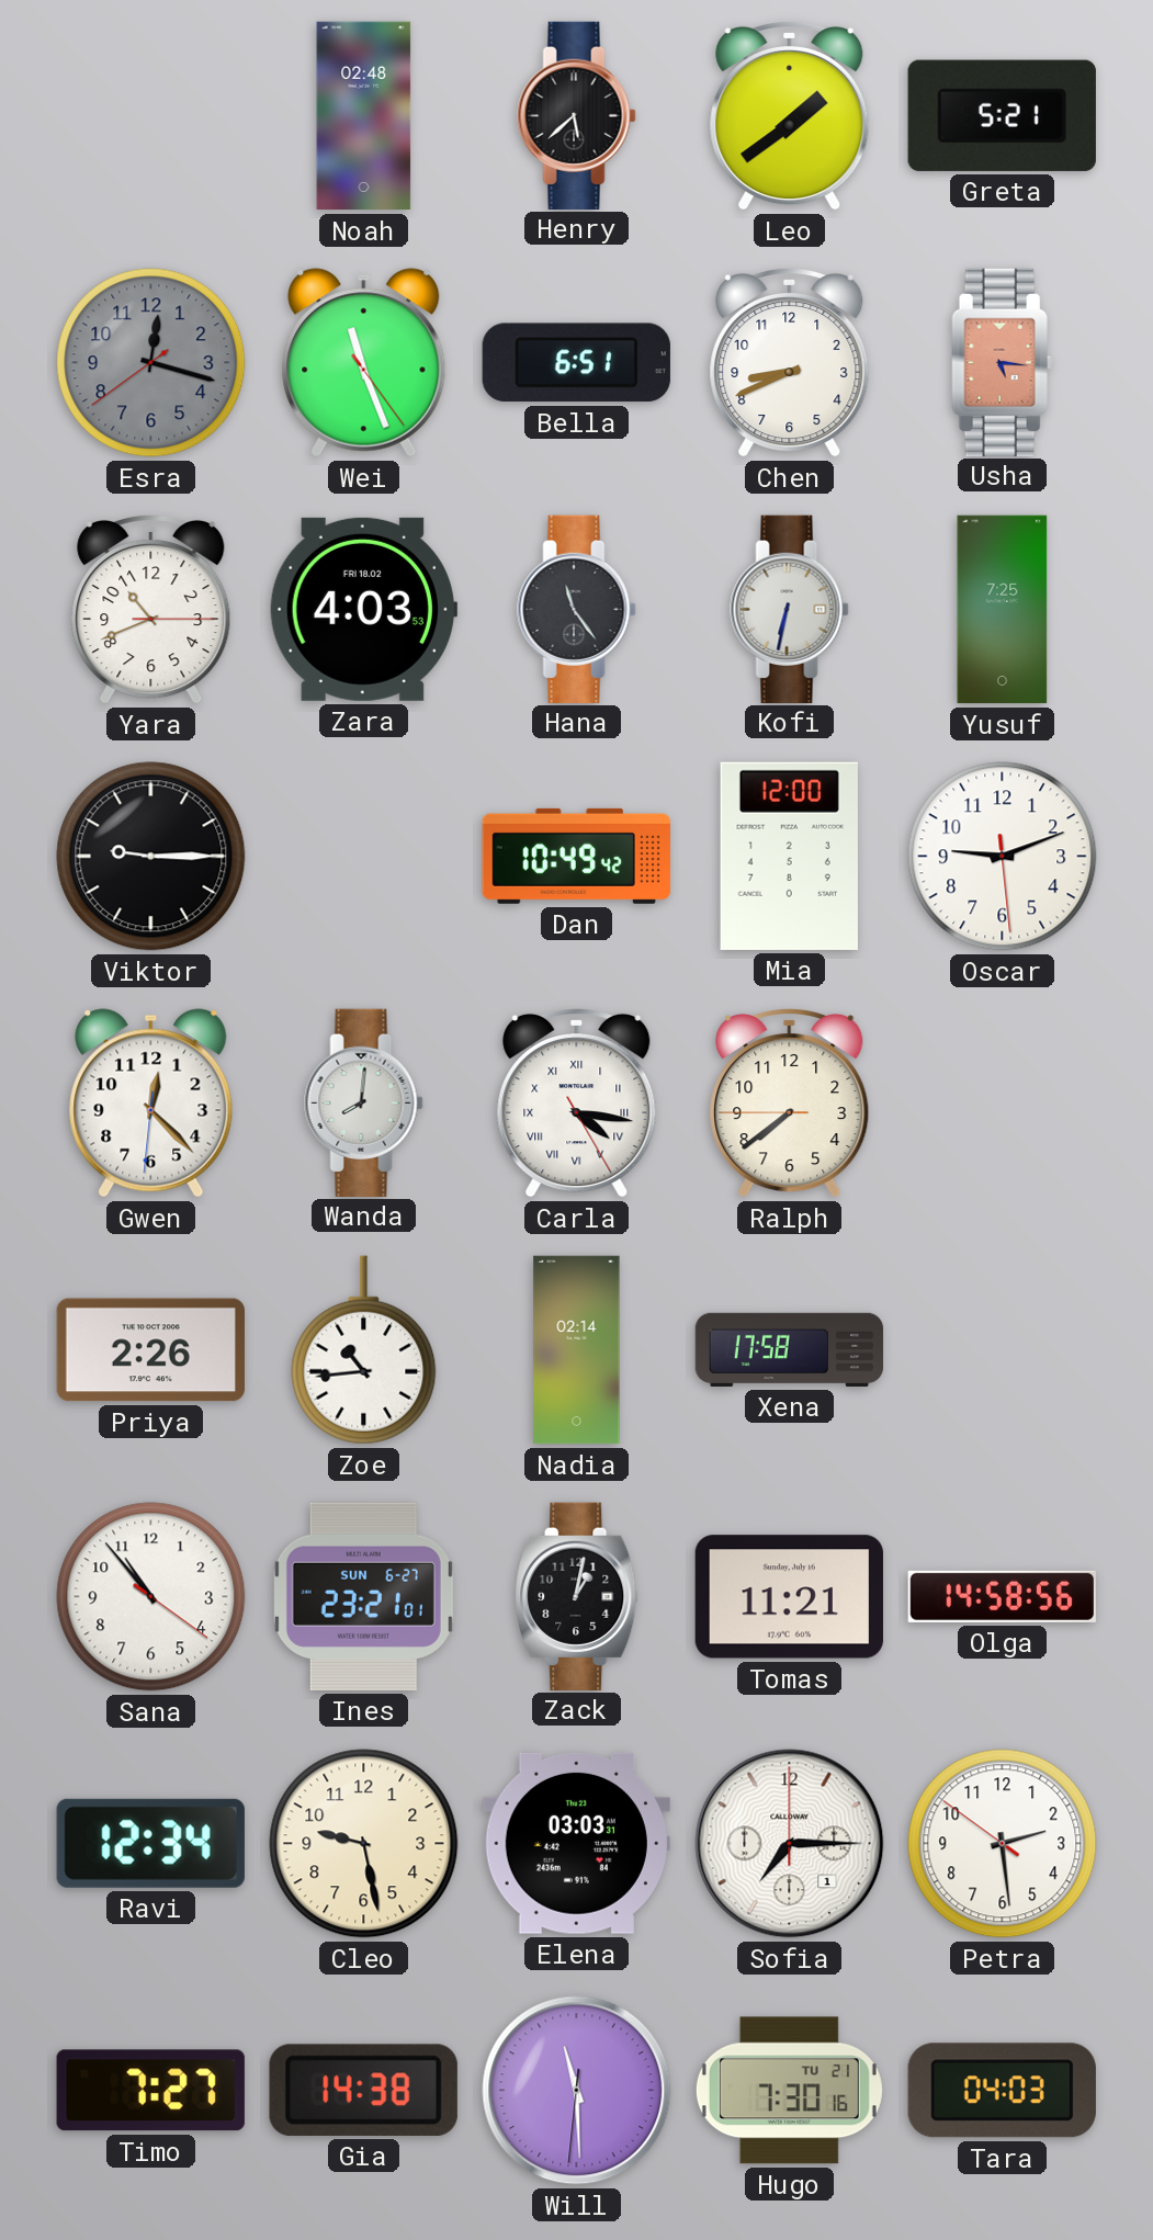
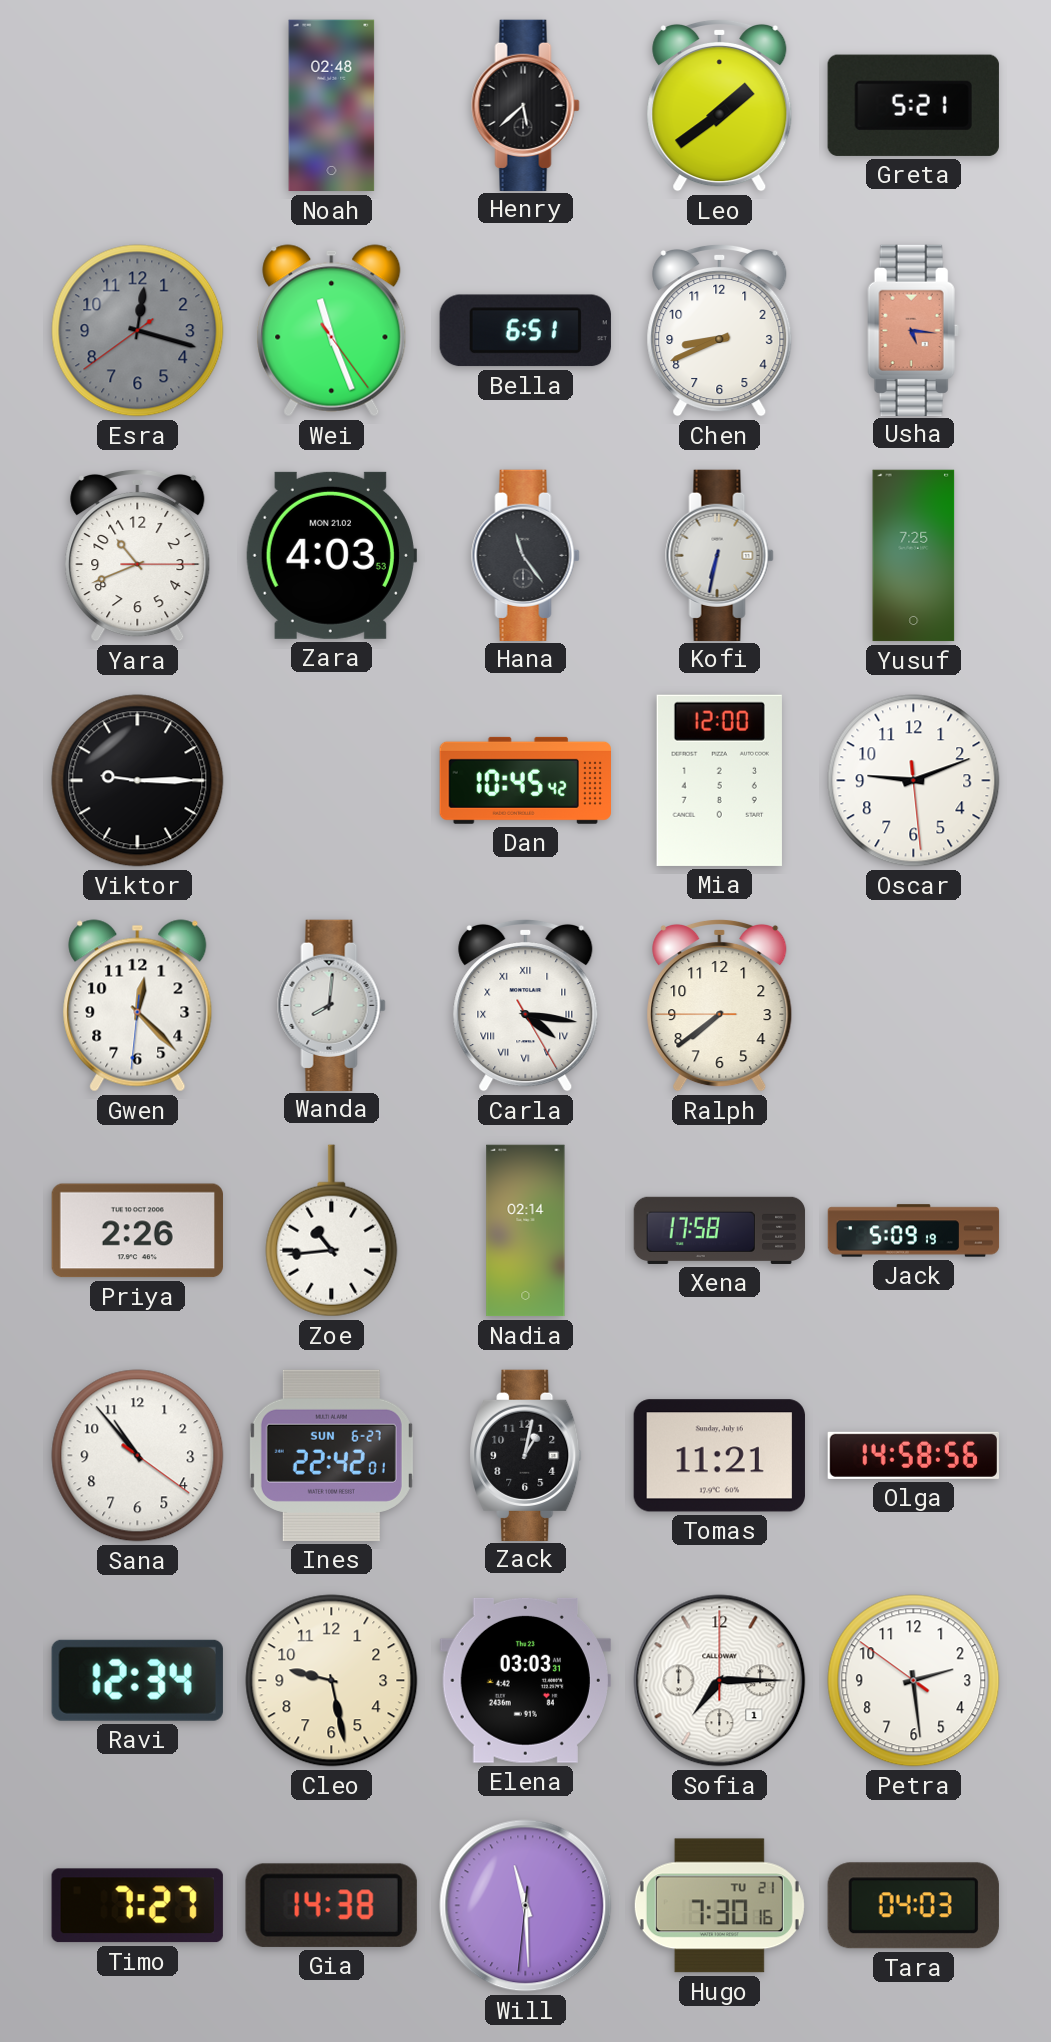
Zara date: FRI 18.02 -> MON 21.02
Dan: 10:49 -> 10:45
Jack: none -> 5:09
Ines: 23:21 -> 22:42
